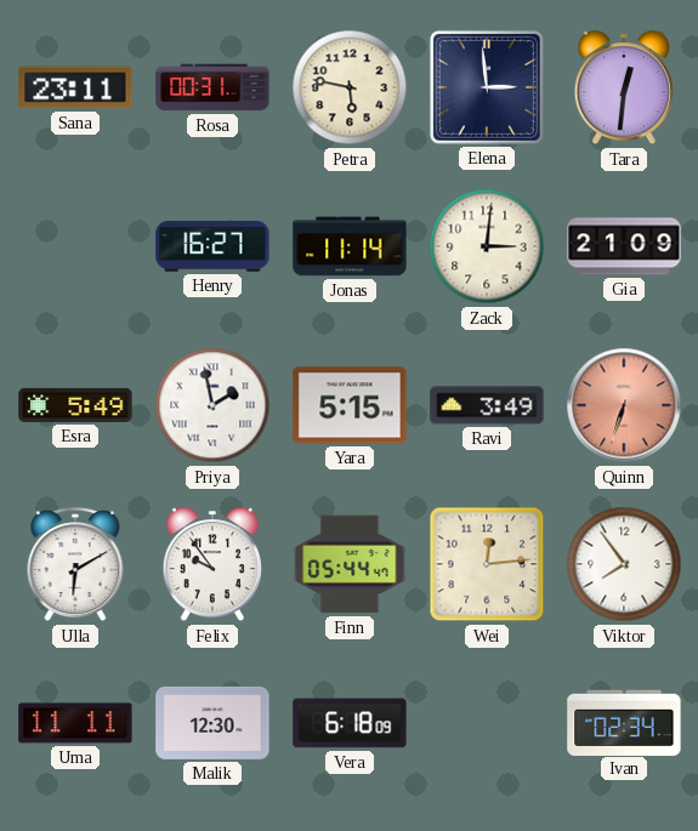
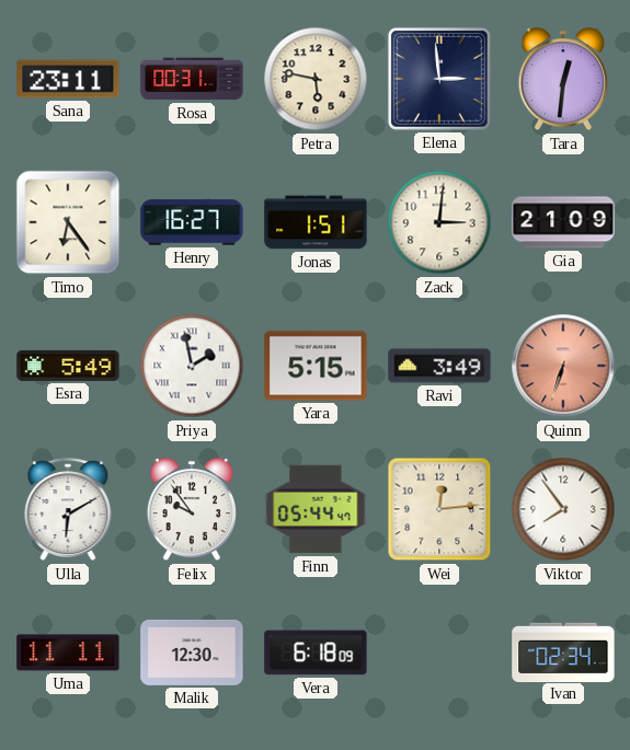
Timo: none -> 6:24
Jonas: 11:14 -> 1:51
